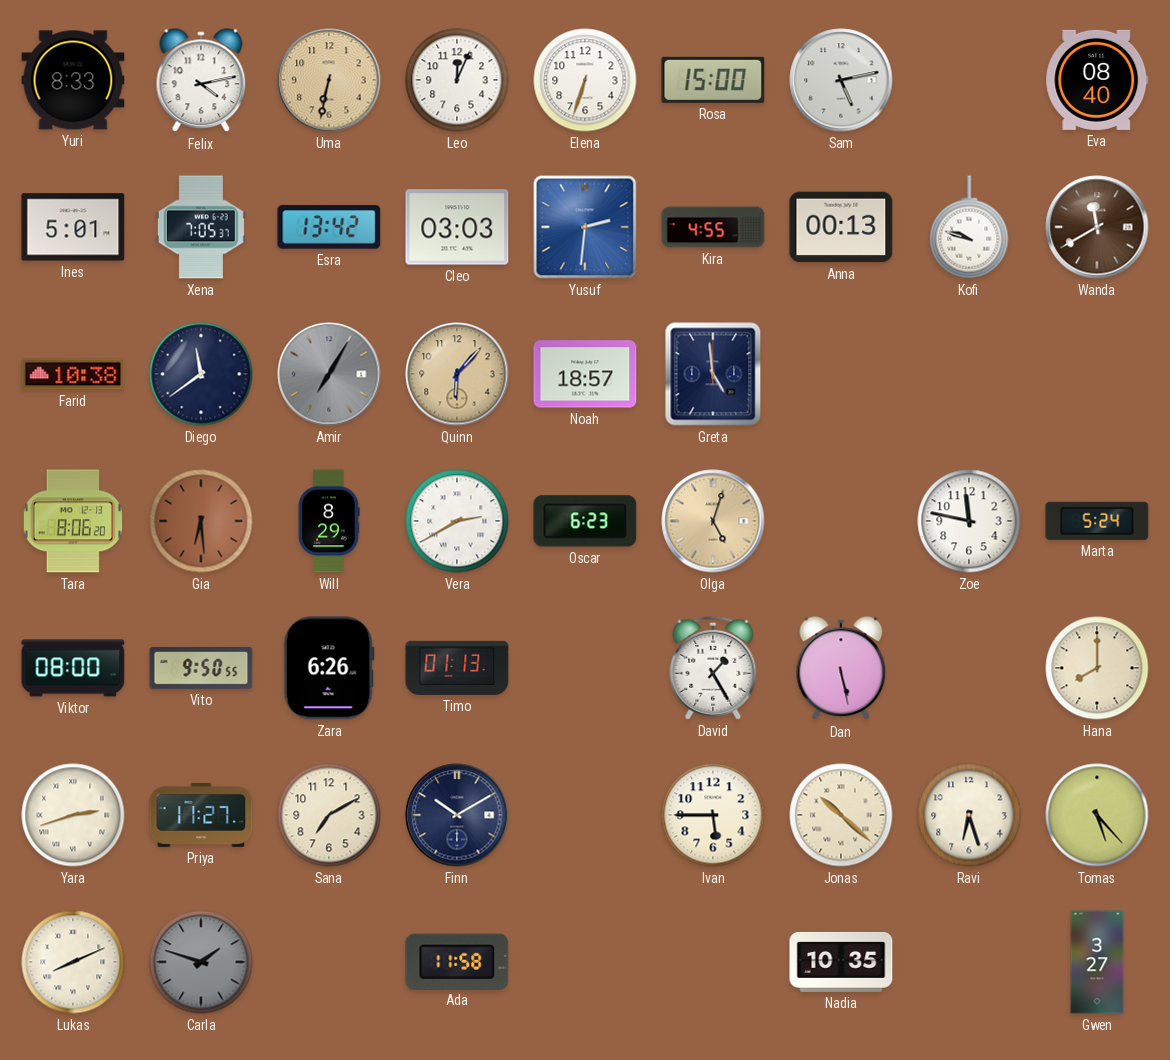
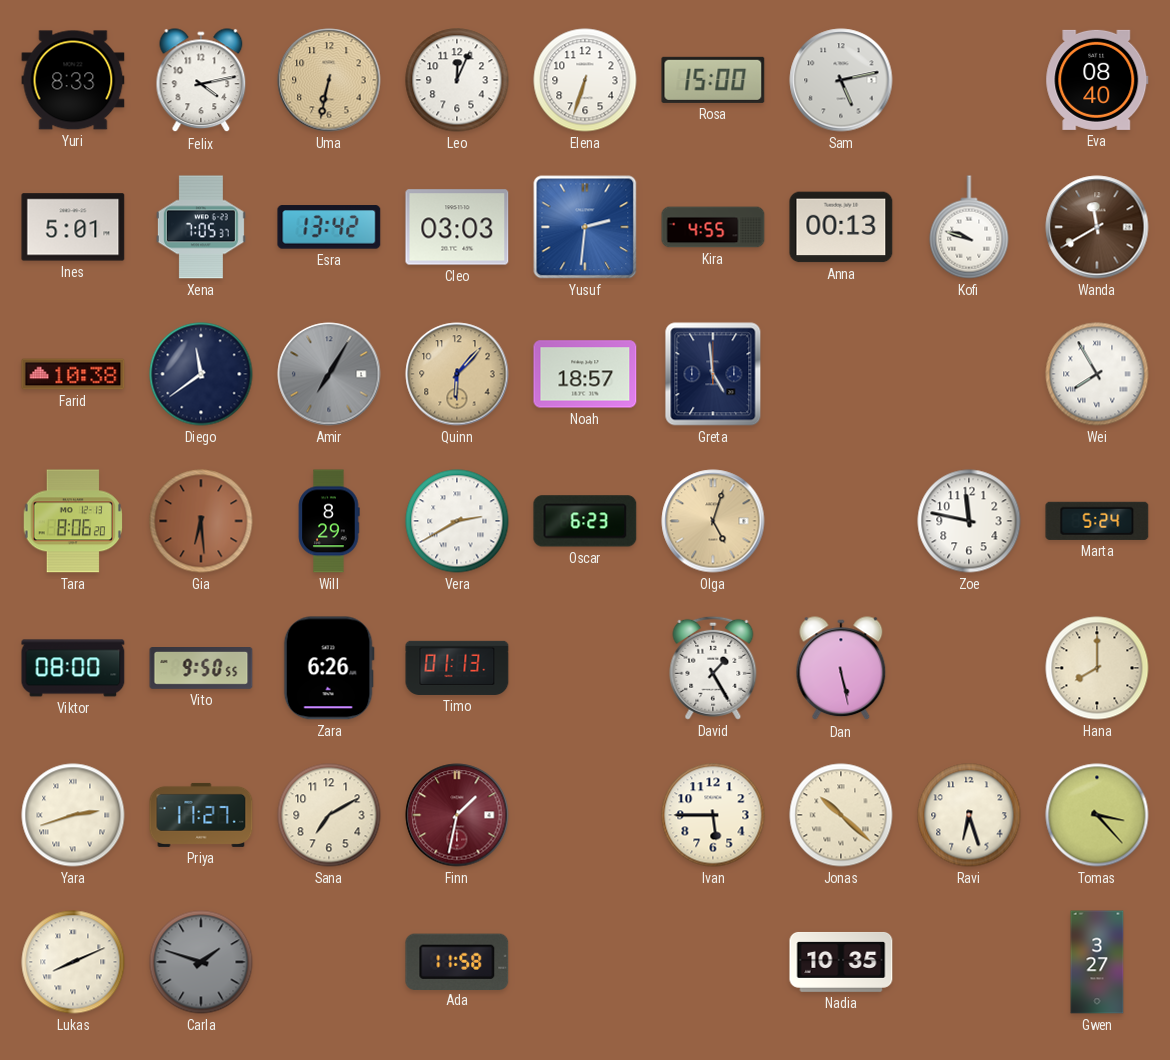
Wei: none -> 7:55
Finn: 10:10 -> 1:32
Finn dial: navy -> burgundy
Tomas: 5:23 -> 3:23
